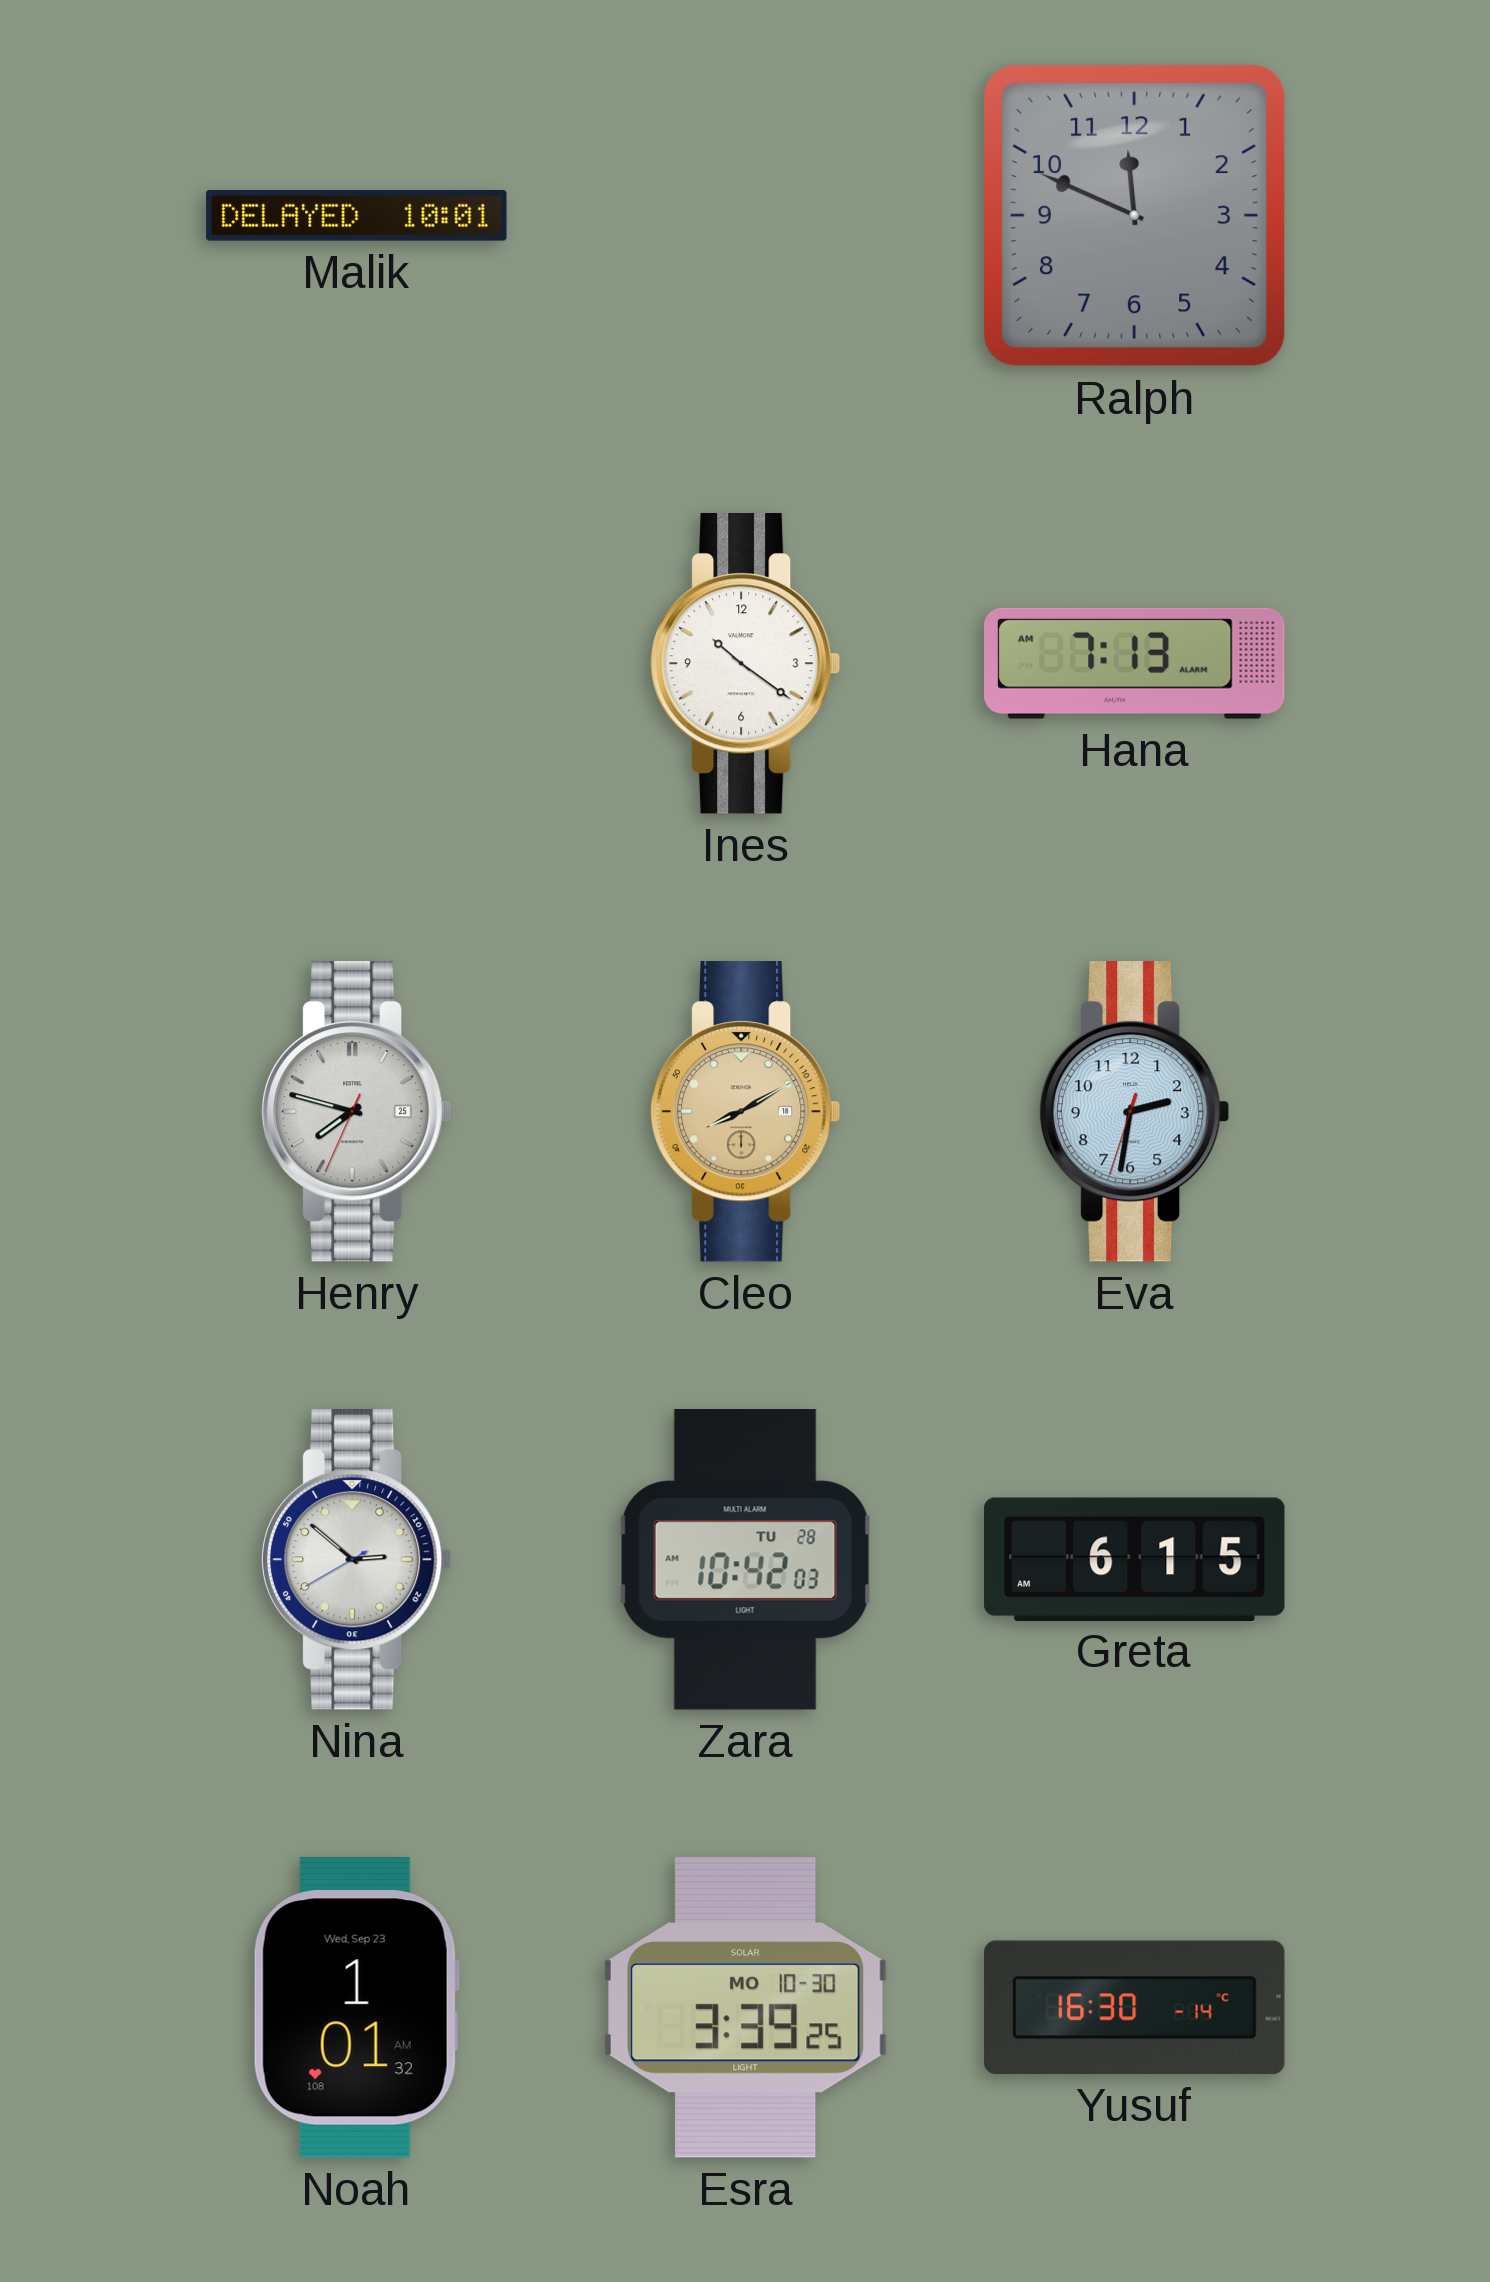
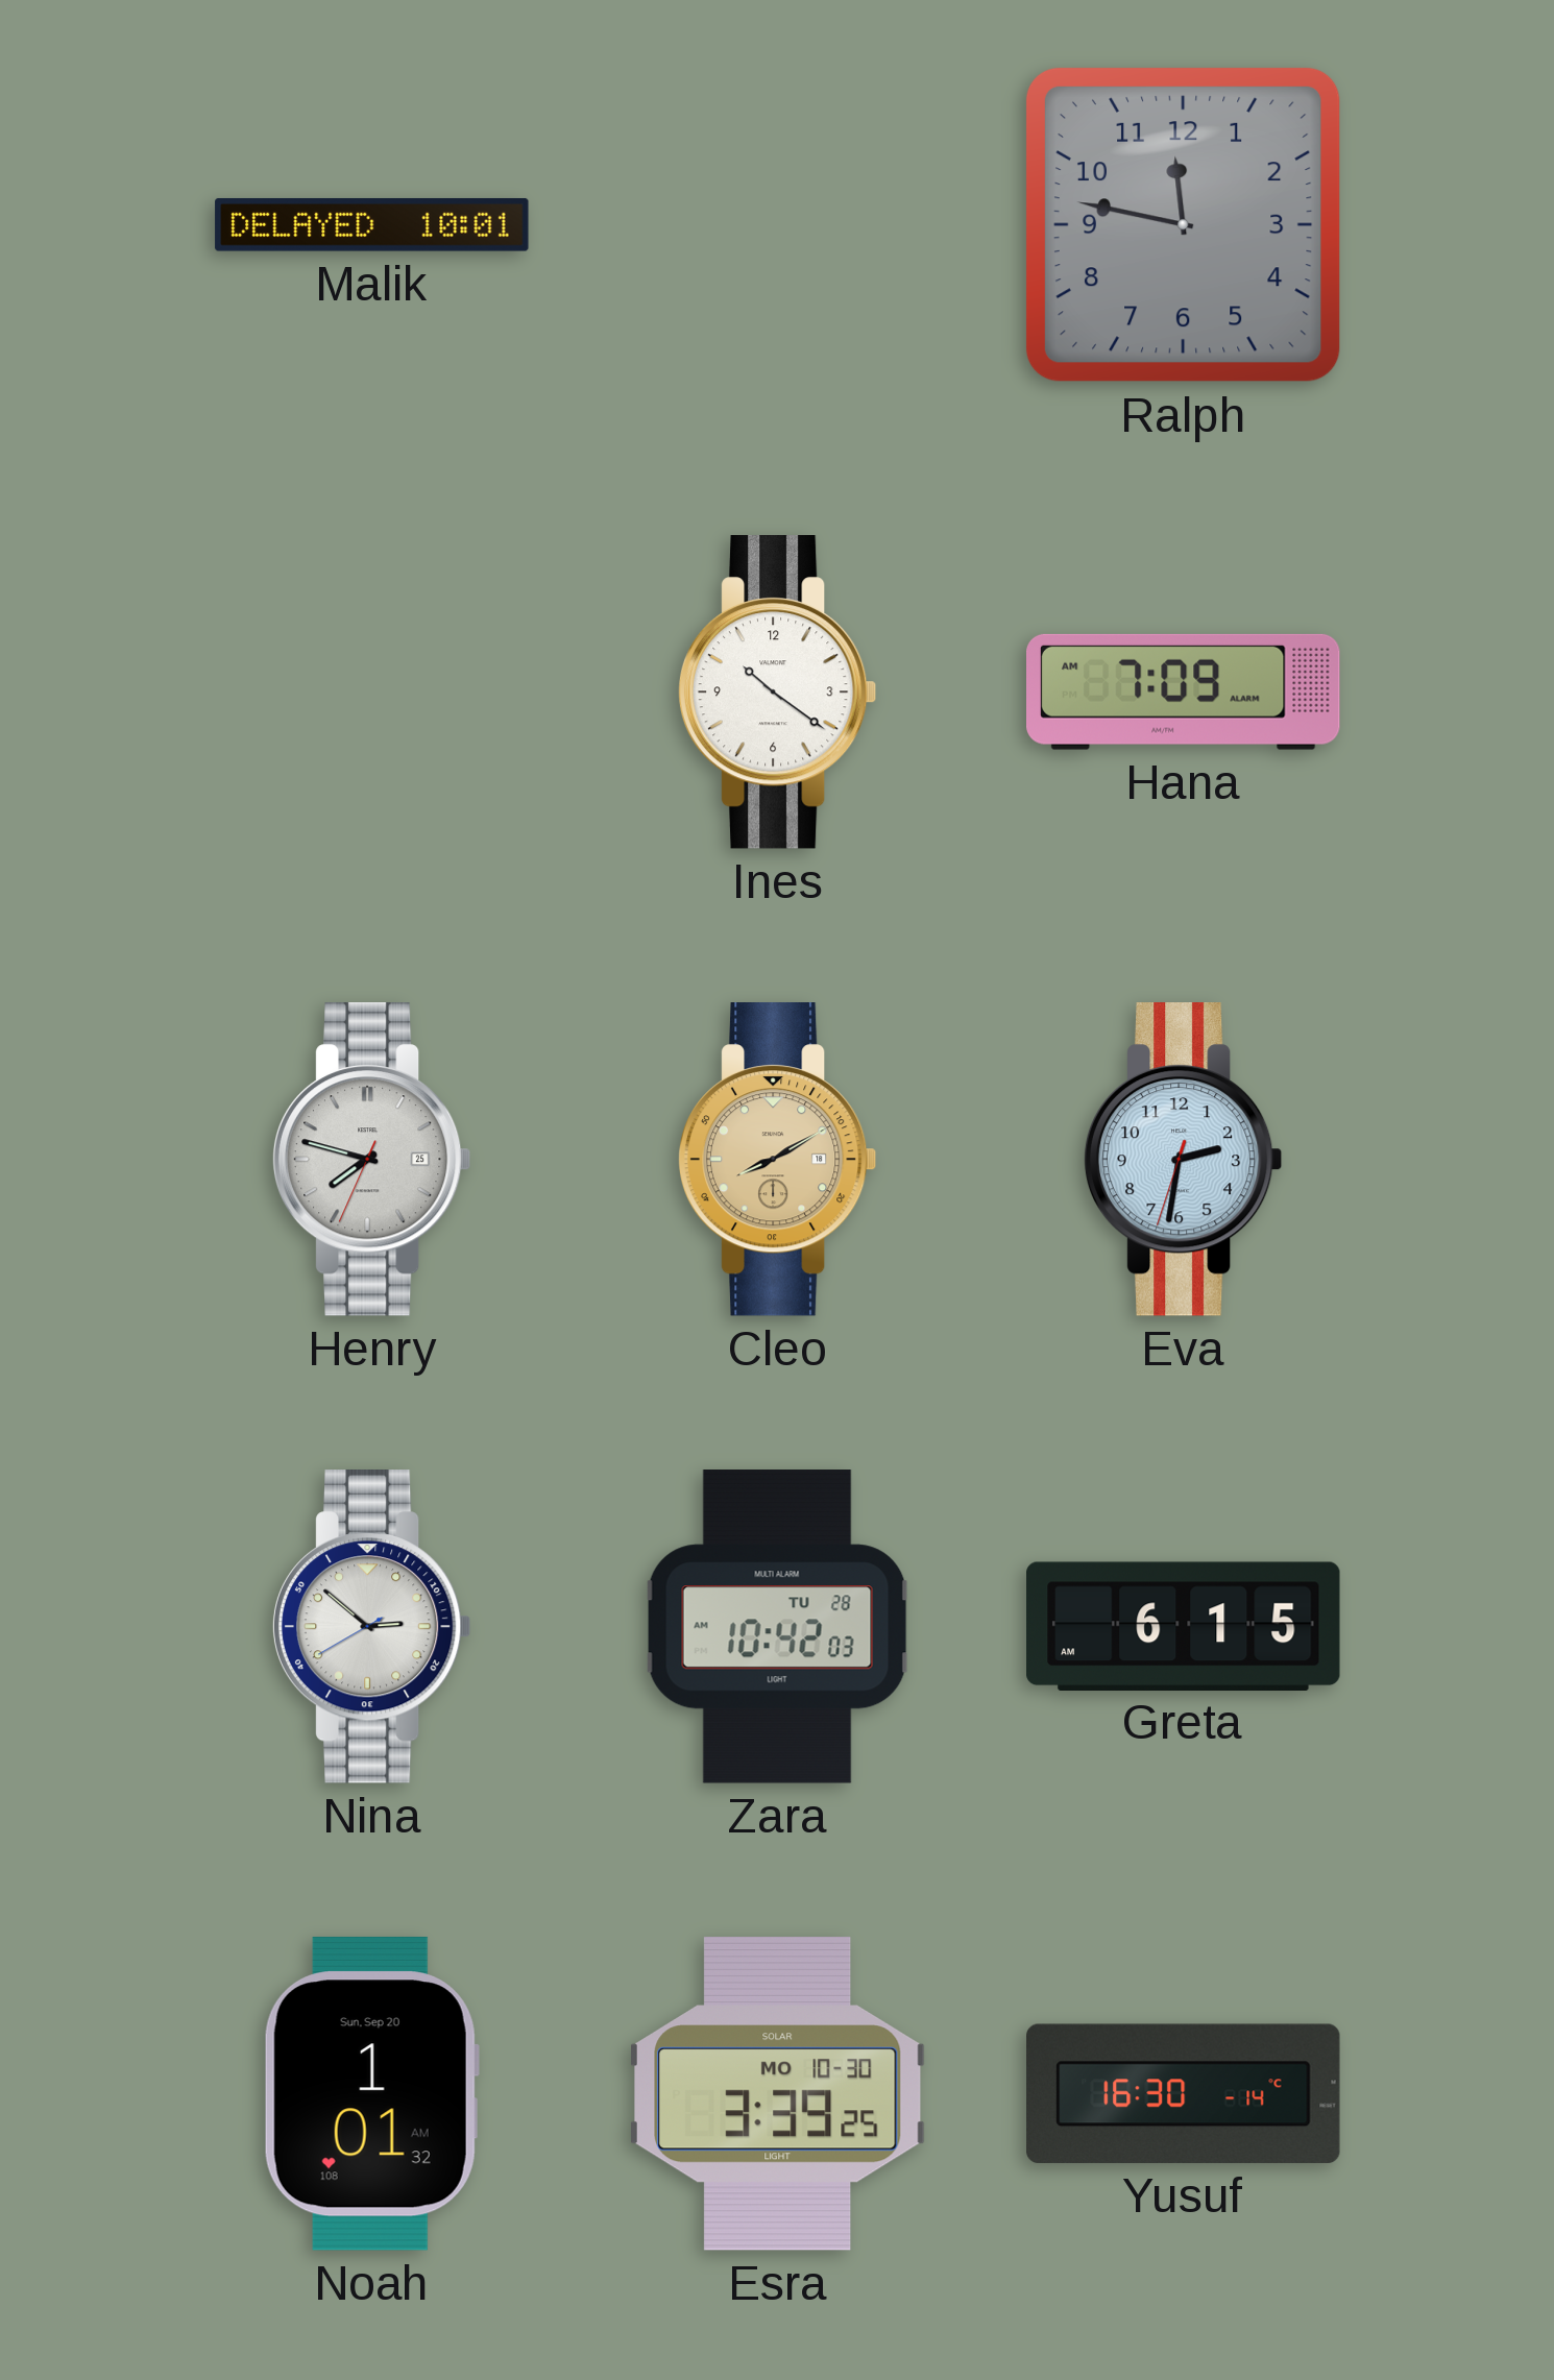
Ralph: 11:49 -> 11:47
Hana: 7:13 -> 7:09
Noah date: Wed, Sep 23 -> Sun, Sep 20
